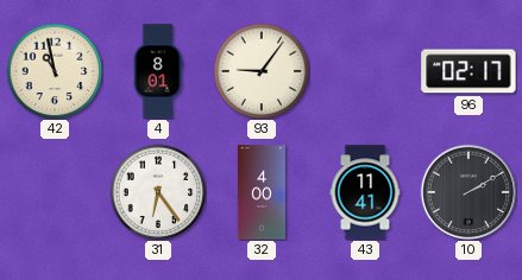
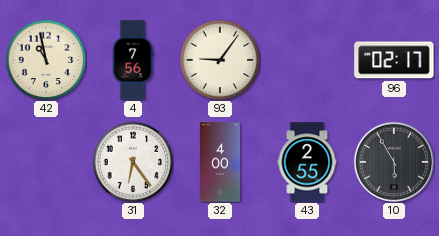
4: 8:01 -> 7:56
43: 11:41 -> 2:55
10: 2:10 -> 5:55
